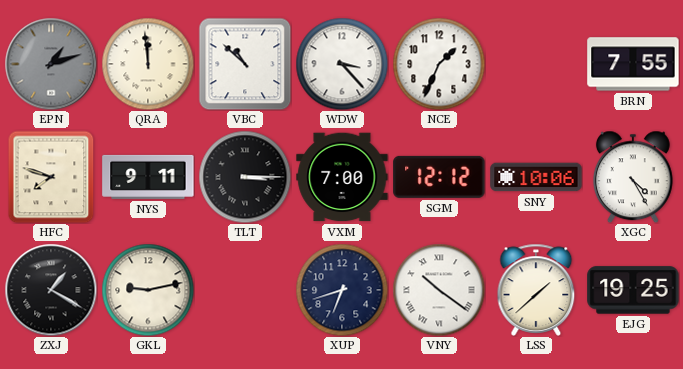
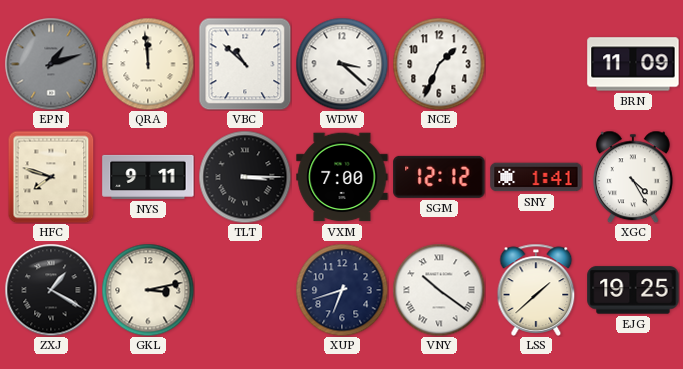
WDW: 3:23 -> 3:22
BRN: 7:55 -> 11:09
SNY: 10:06 -> 1:41
GKL: 9:13 -> 3:13
